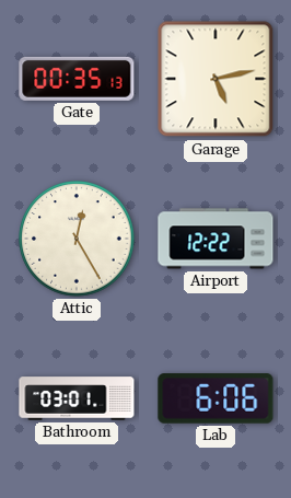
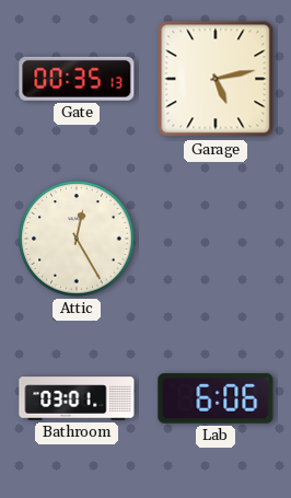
Airport: 12:22 -> none
